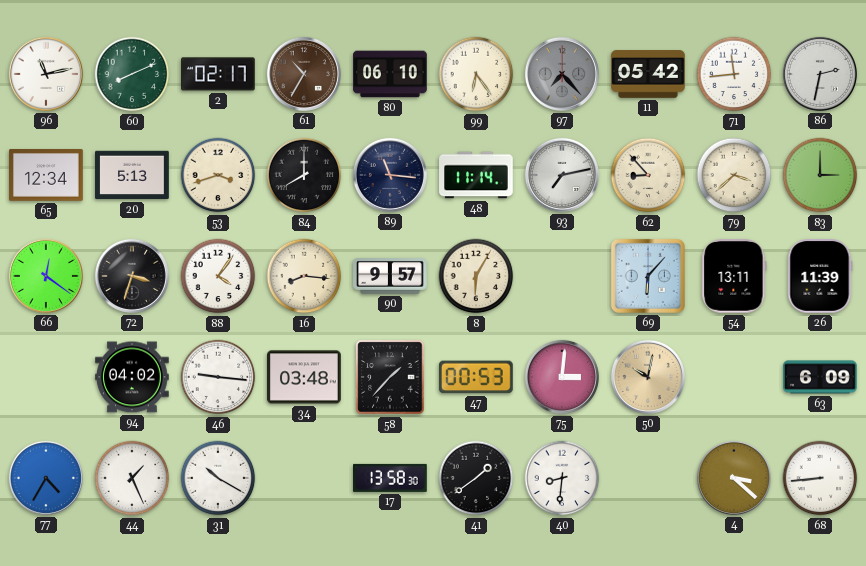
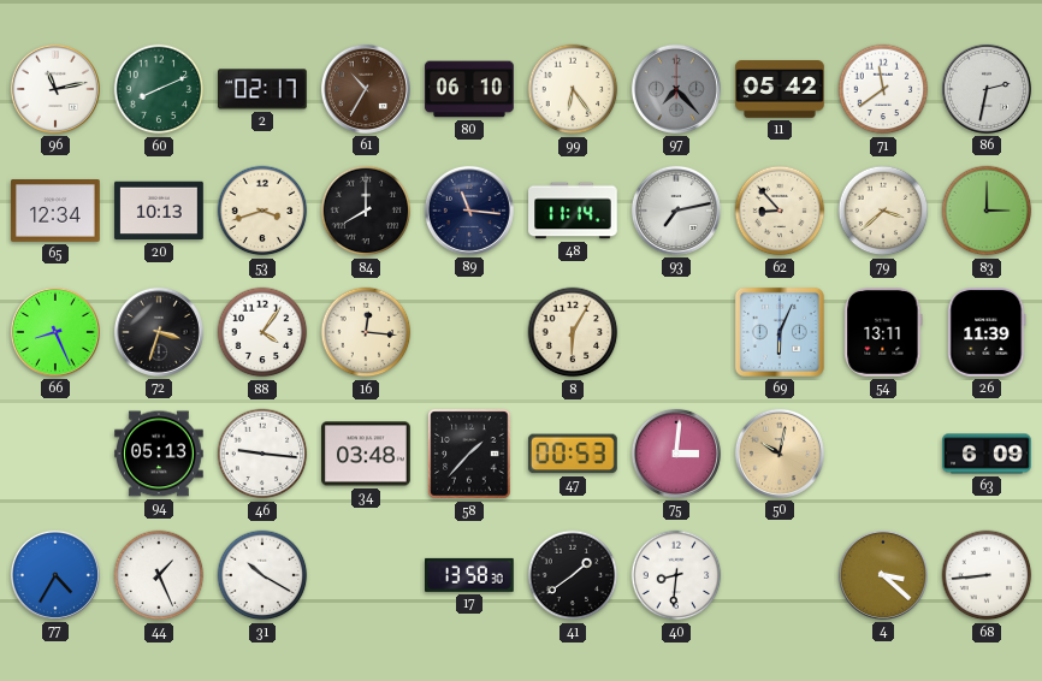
71: 11:44 -> 11:39
20: 5:13 -> 10:13
66: 12:21 -> 8:26
16: 8:16 -> 12:16
90: 9:57 -> none
69: 6:07 -> 6:04
94: 04:02 -> 05:13
